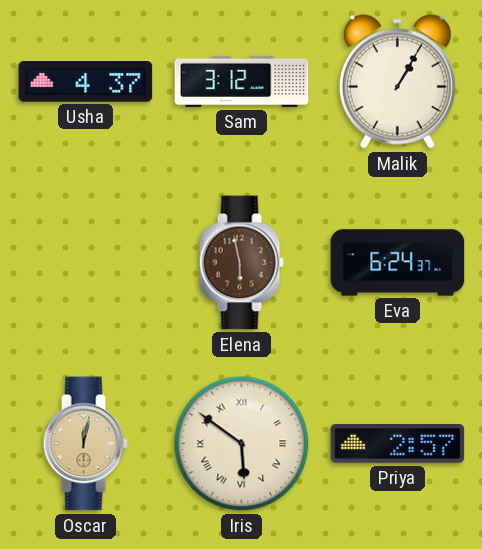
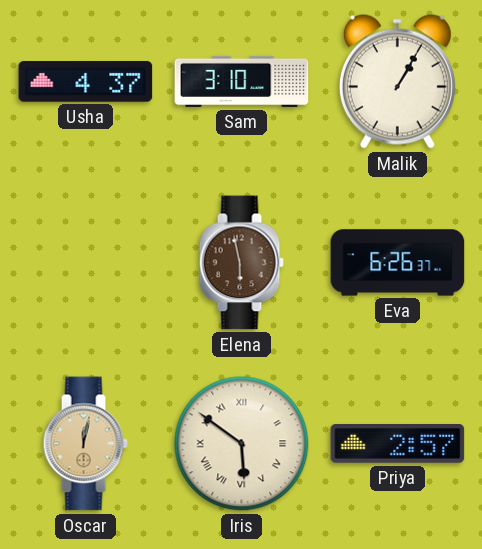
Sam: 3:12 -> 3:10
Eva: 6:24 -> 6:26
